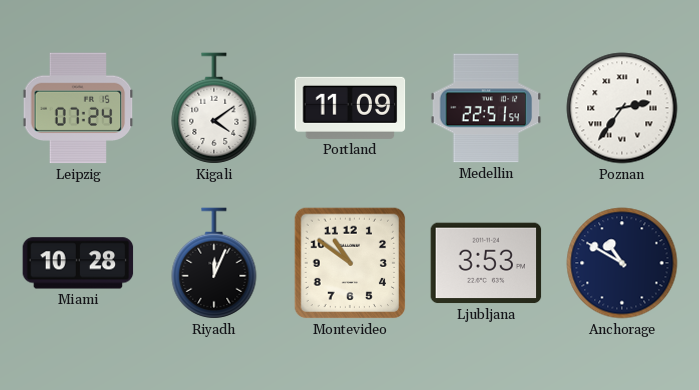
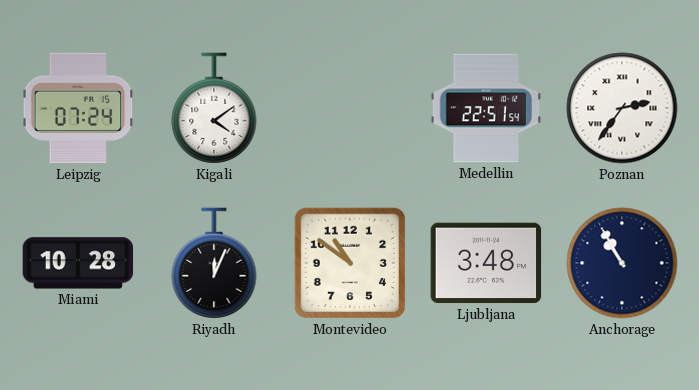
Portland: 11:09 -> none
Ljubljana: 3:53 -> 3:48
Anchorage: 10:50 -> 10:55
